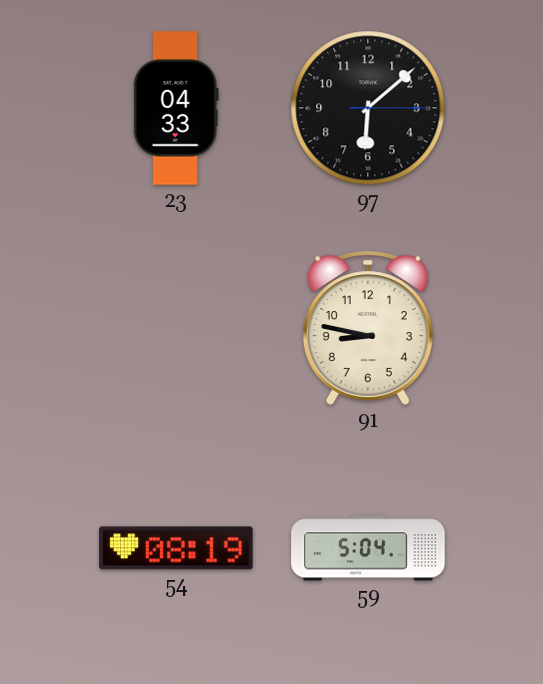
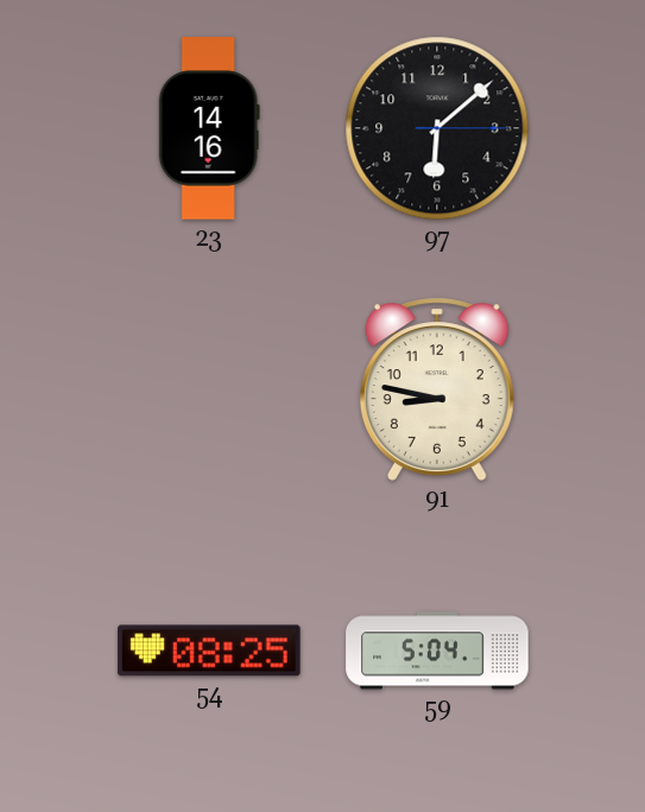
23: 04:33 -> 14:16
54: 08:19 -> 08:25
